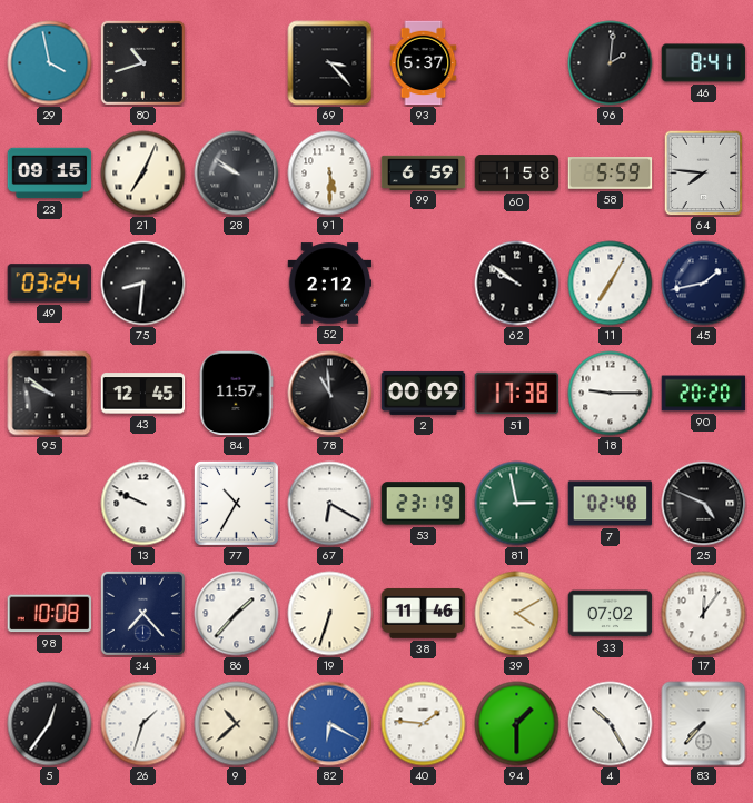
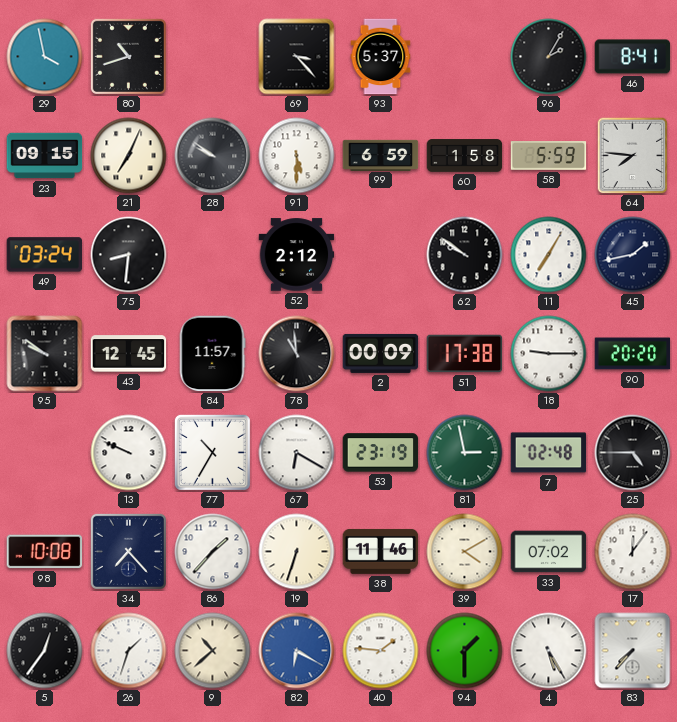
96: 2:01 -> 2:05
25: 4:49 -> 4:45
4: 10:25 -> 5:25
